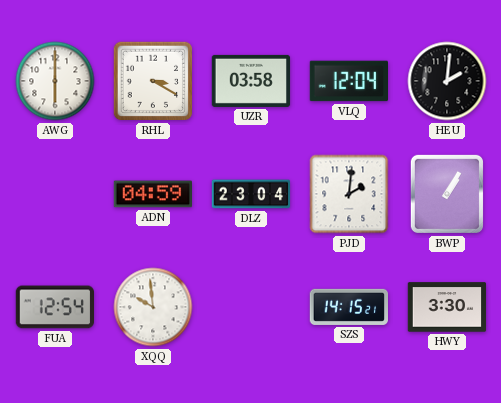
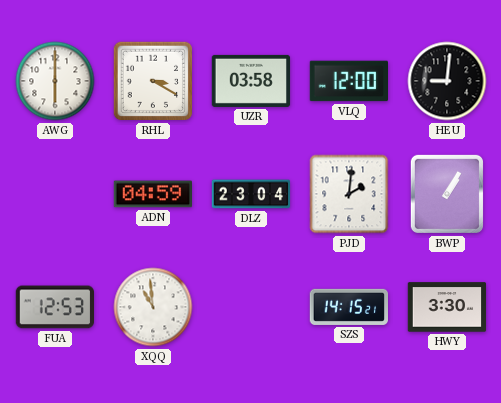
VLQ: 12:04 -> 12:00
HEU: 2:01 -> 9:01
FUA: 12:54 -> 12:53
XQQ: 9:59 -> 10:59
